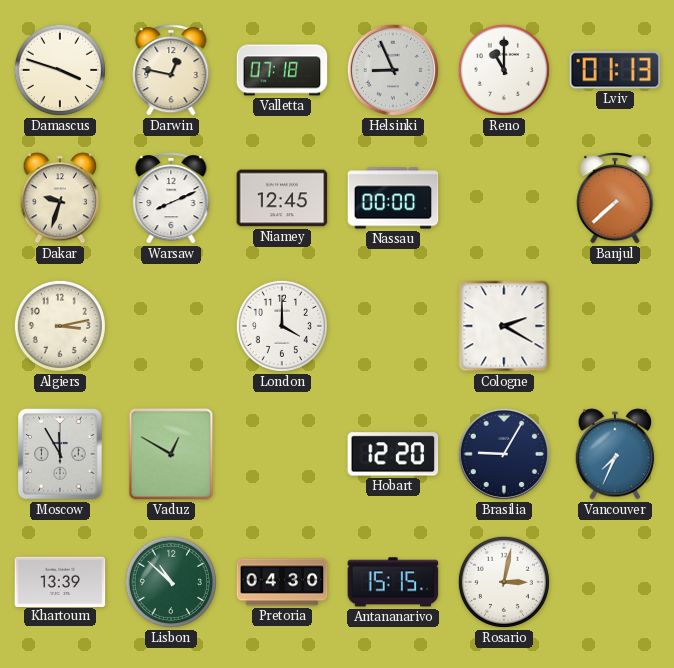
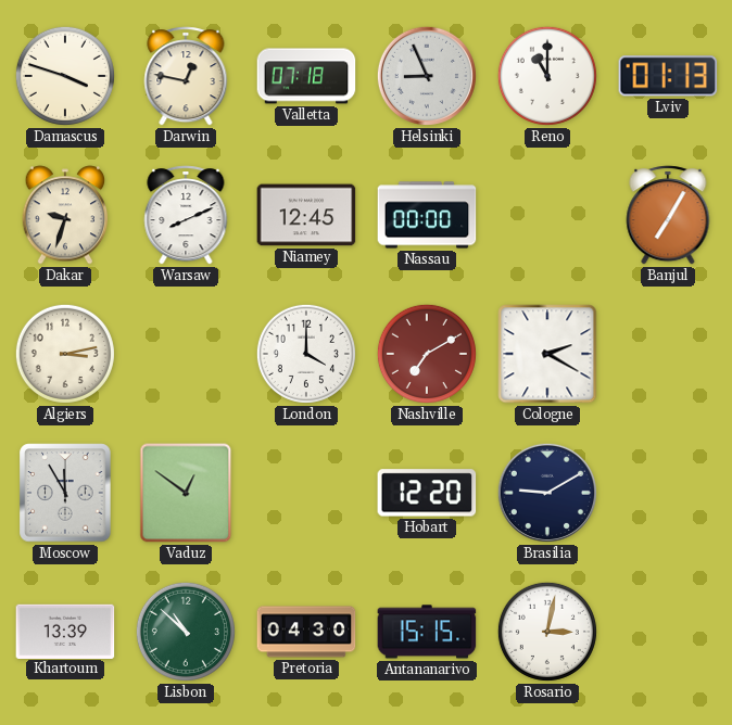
Banjul: 7:38 -> 7:05
Nashville: none -> 7:10
Vaduz: 12:50 -> 12:51
Brasilia: 9:05 -> 9:10
Vancouver: 7:34 -> none
